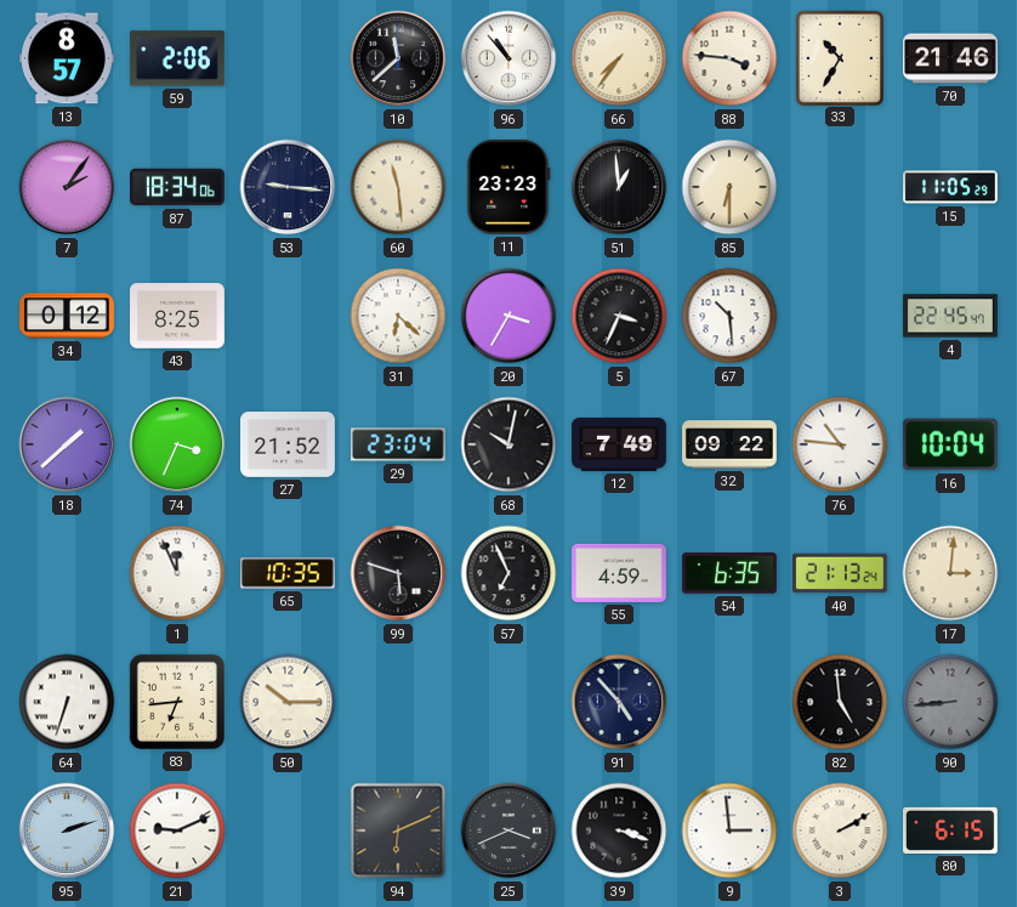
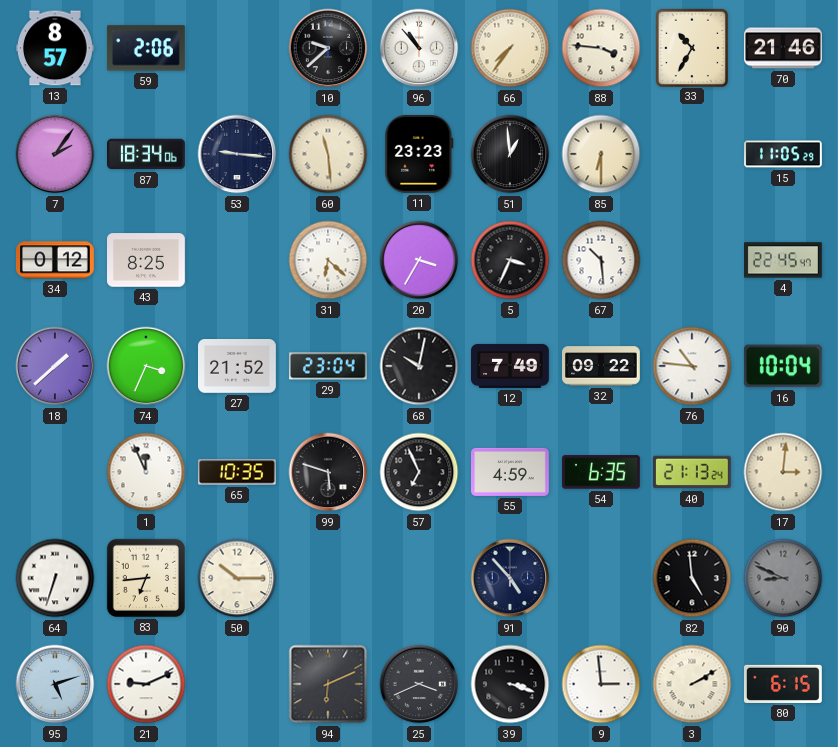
10: 11:38 -> 9:38
90: 8:44 -> 8:49
95: 2:12 -> 5:12
